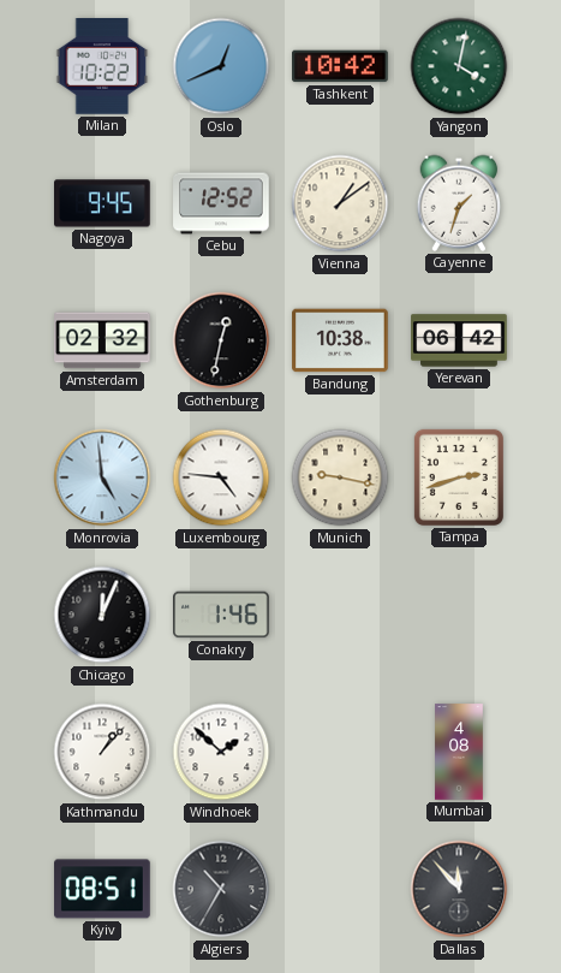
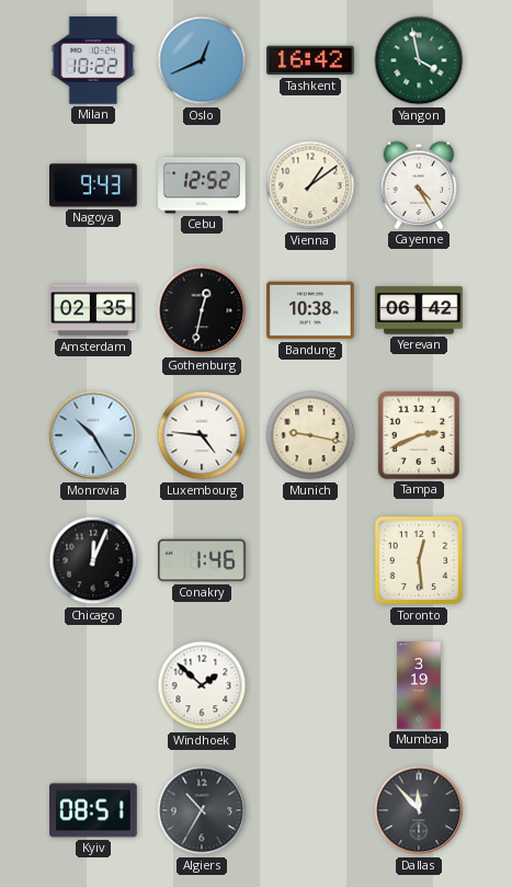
Tashkent: 10:42 -> 16:42
Yangon: 4:02 -> 3:58
Nagoya: 9:45 -> 9:43
Cayenne: 1:33 -> 4:25
Amsterdam: 02:32 -> 02:35
Monrovia: 4:59 -> 10:25
Tampa: 2:42 -> 2:41
Toronto: none -> 12:29
Kathmandu: 1:07 -> none
Mumbai: 4:08 -> 3:19
